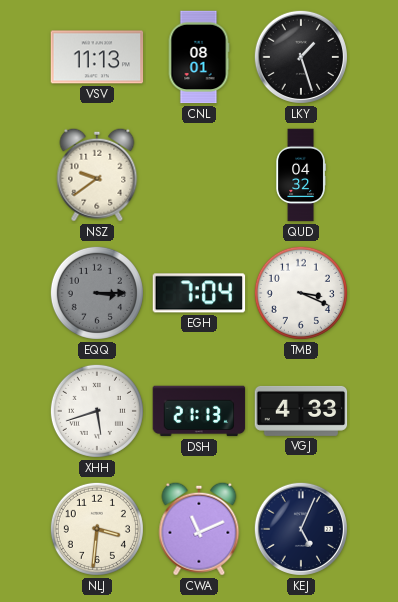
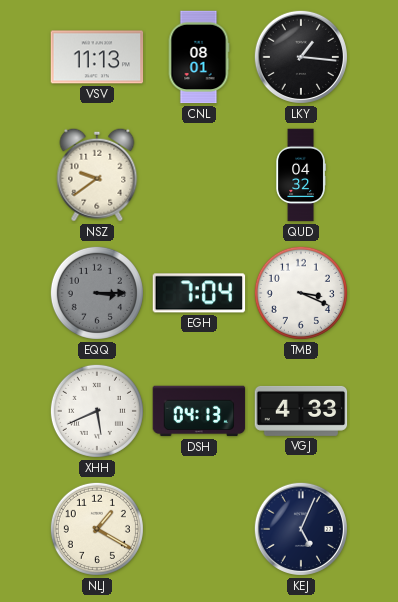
LKY: 1:27 -> 1:16
XHH: 5:42 -> 5:41
DSH: 21:13 -> 04:13
NLJ: 3:31 -> 1:20
CWA: 11:11 -> none
